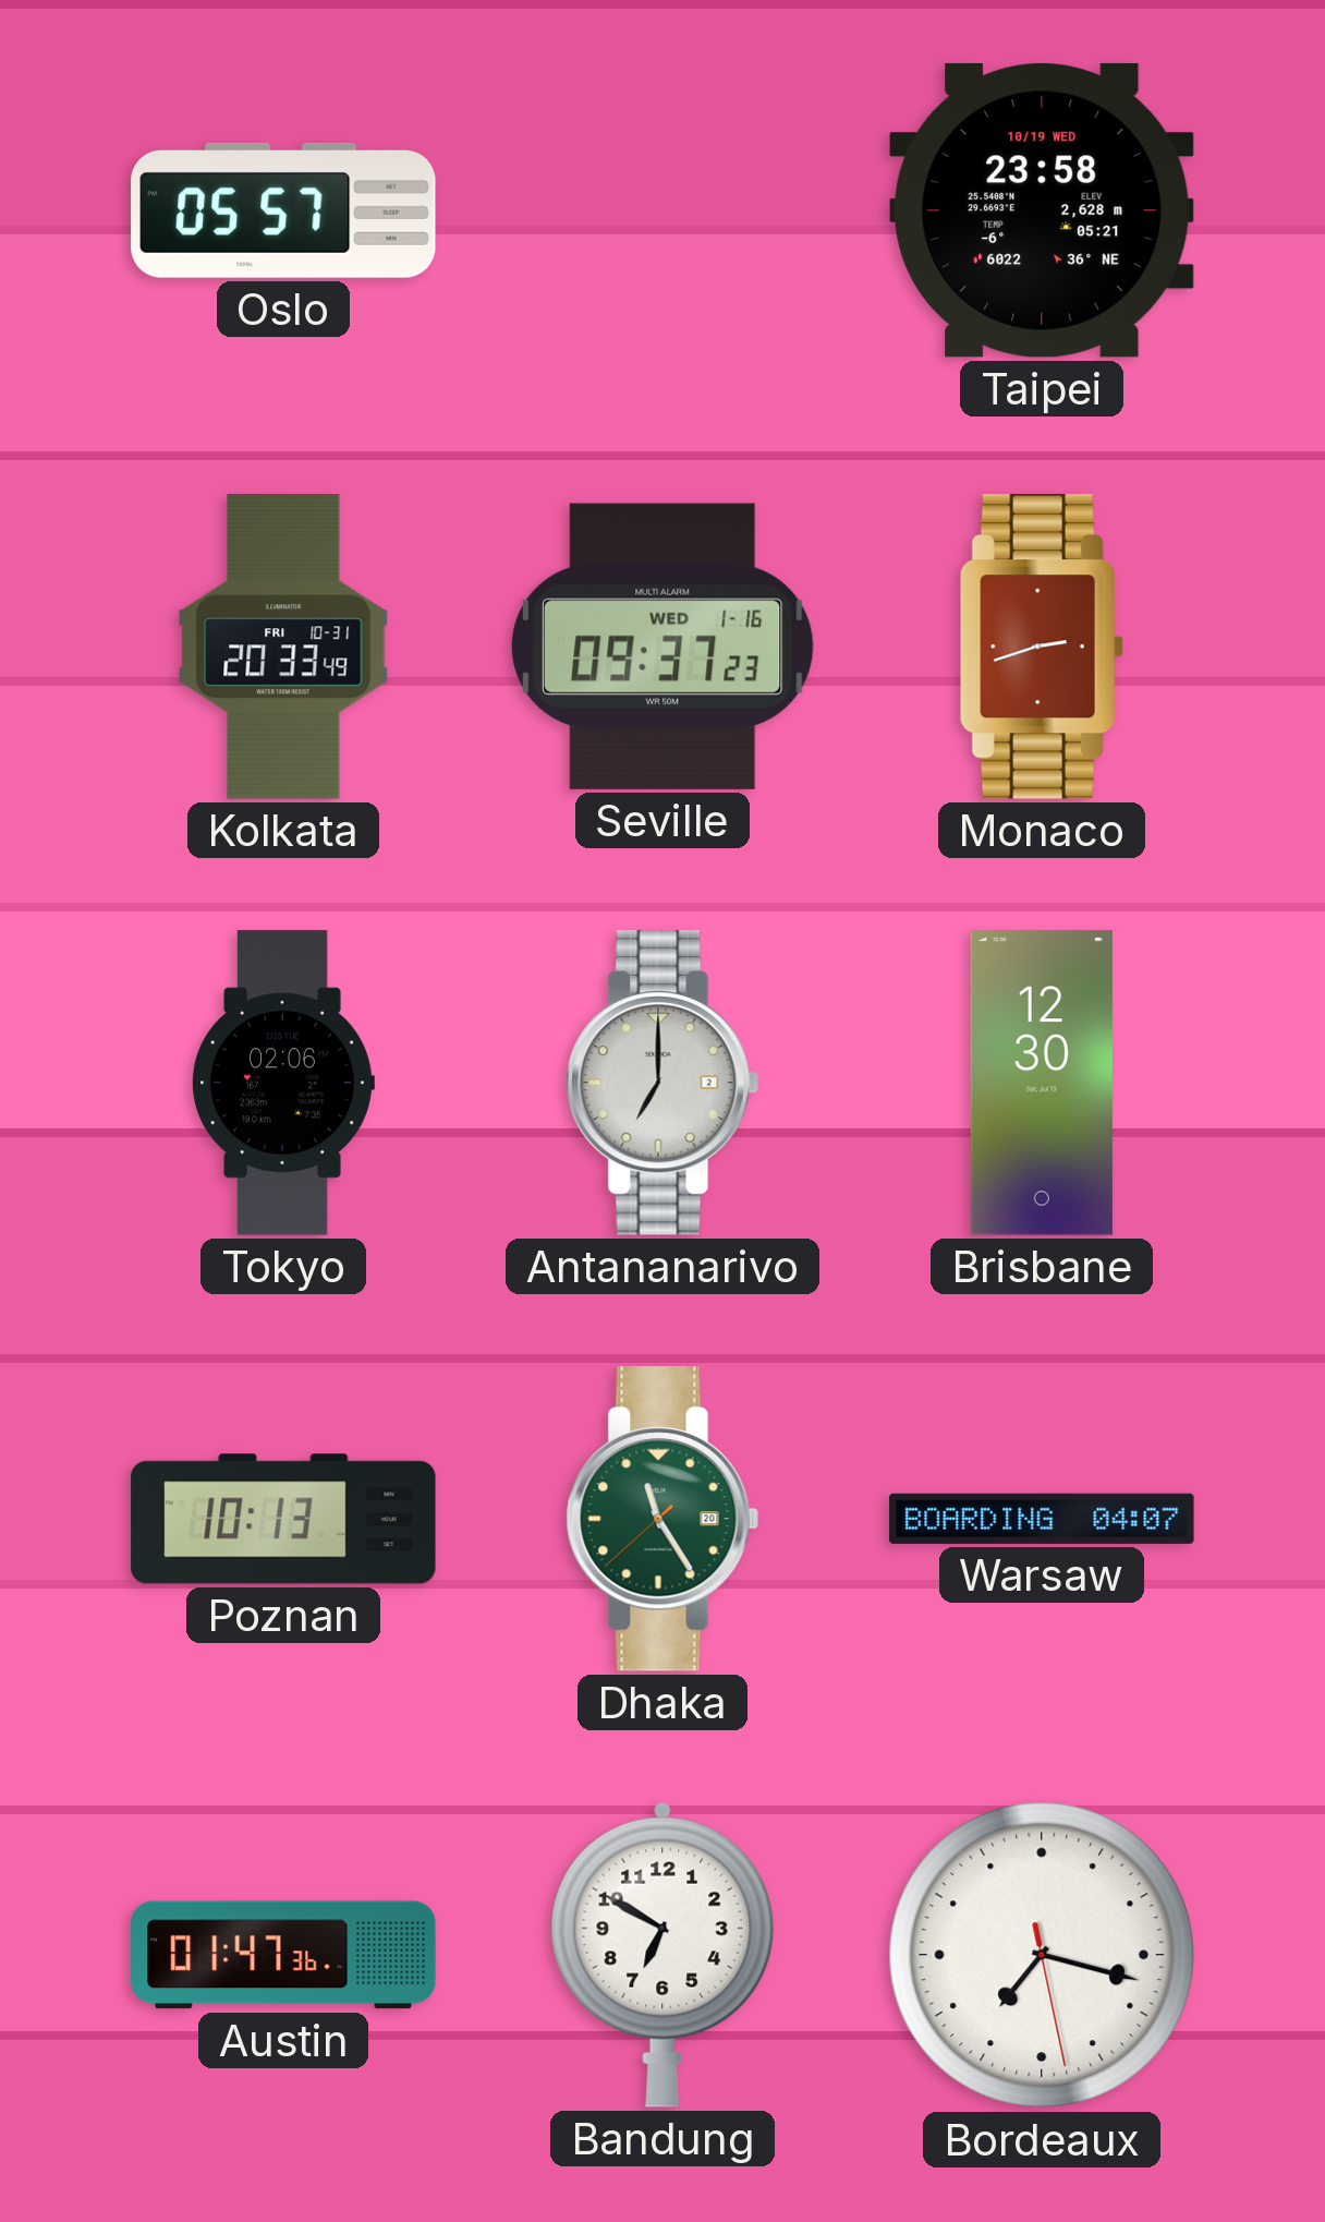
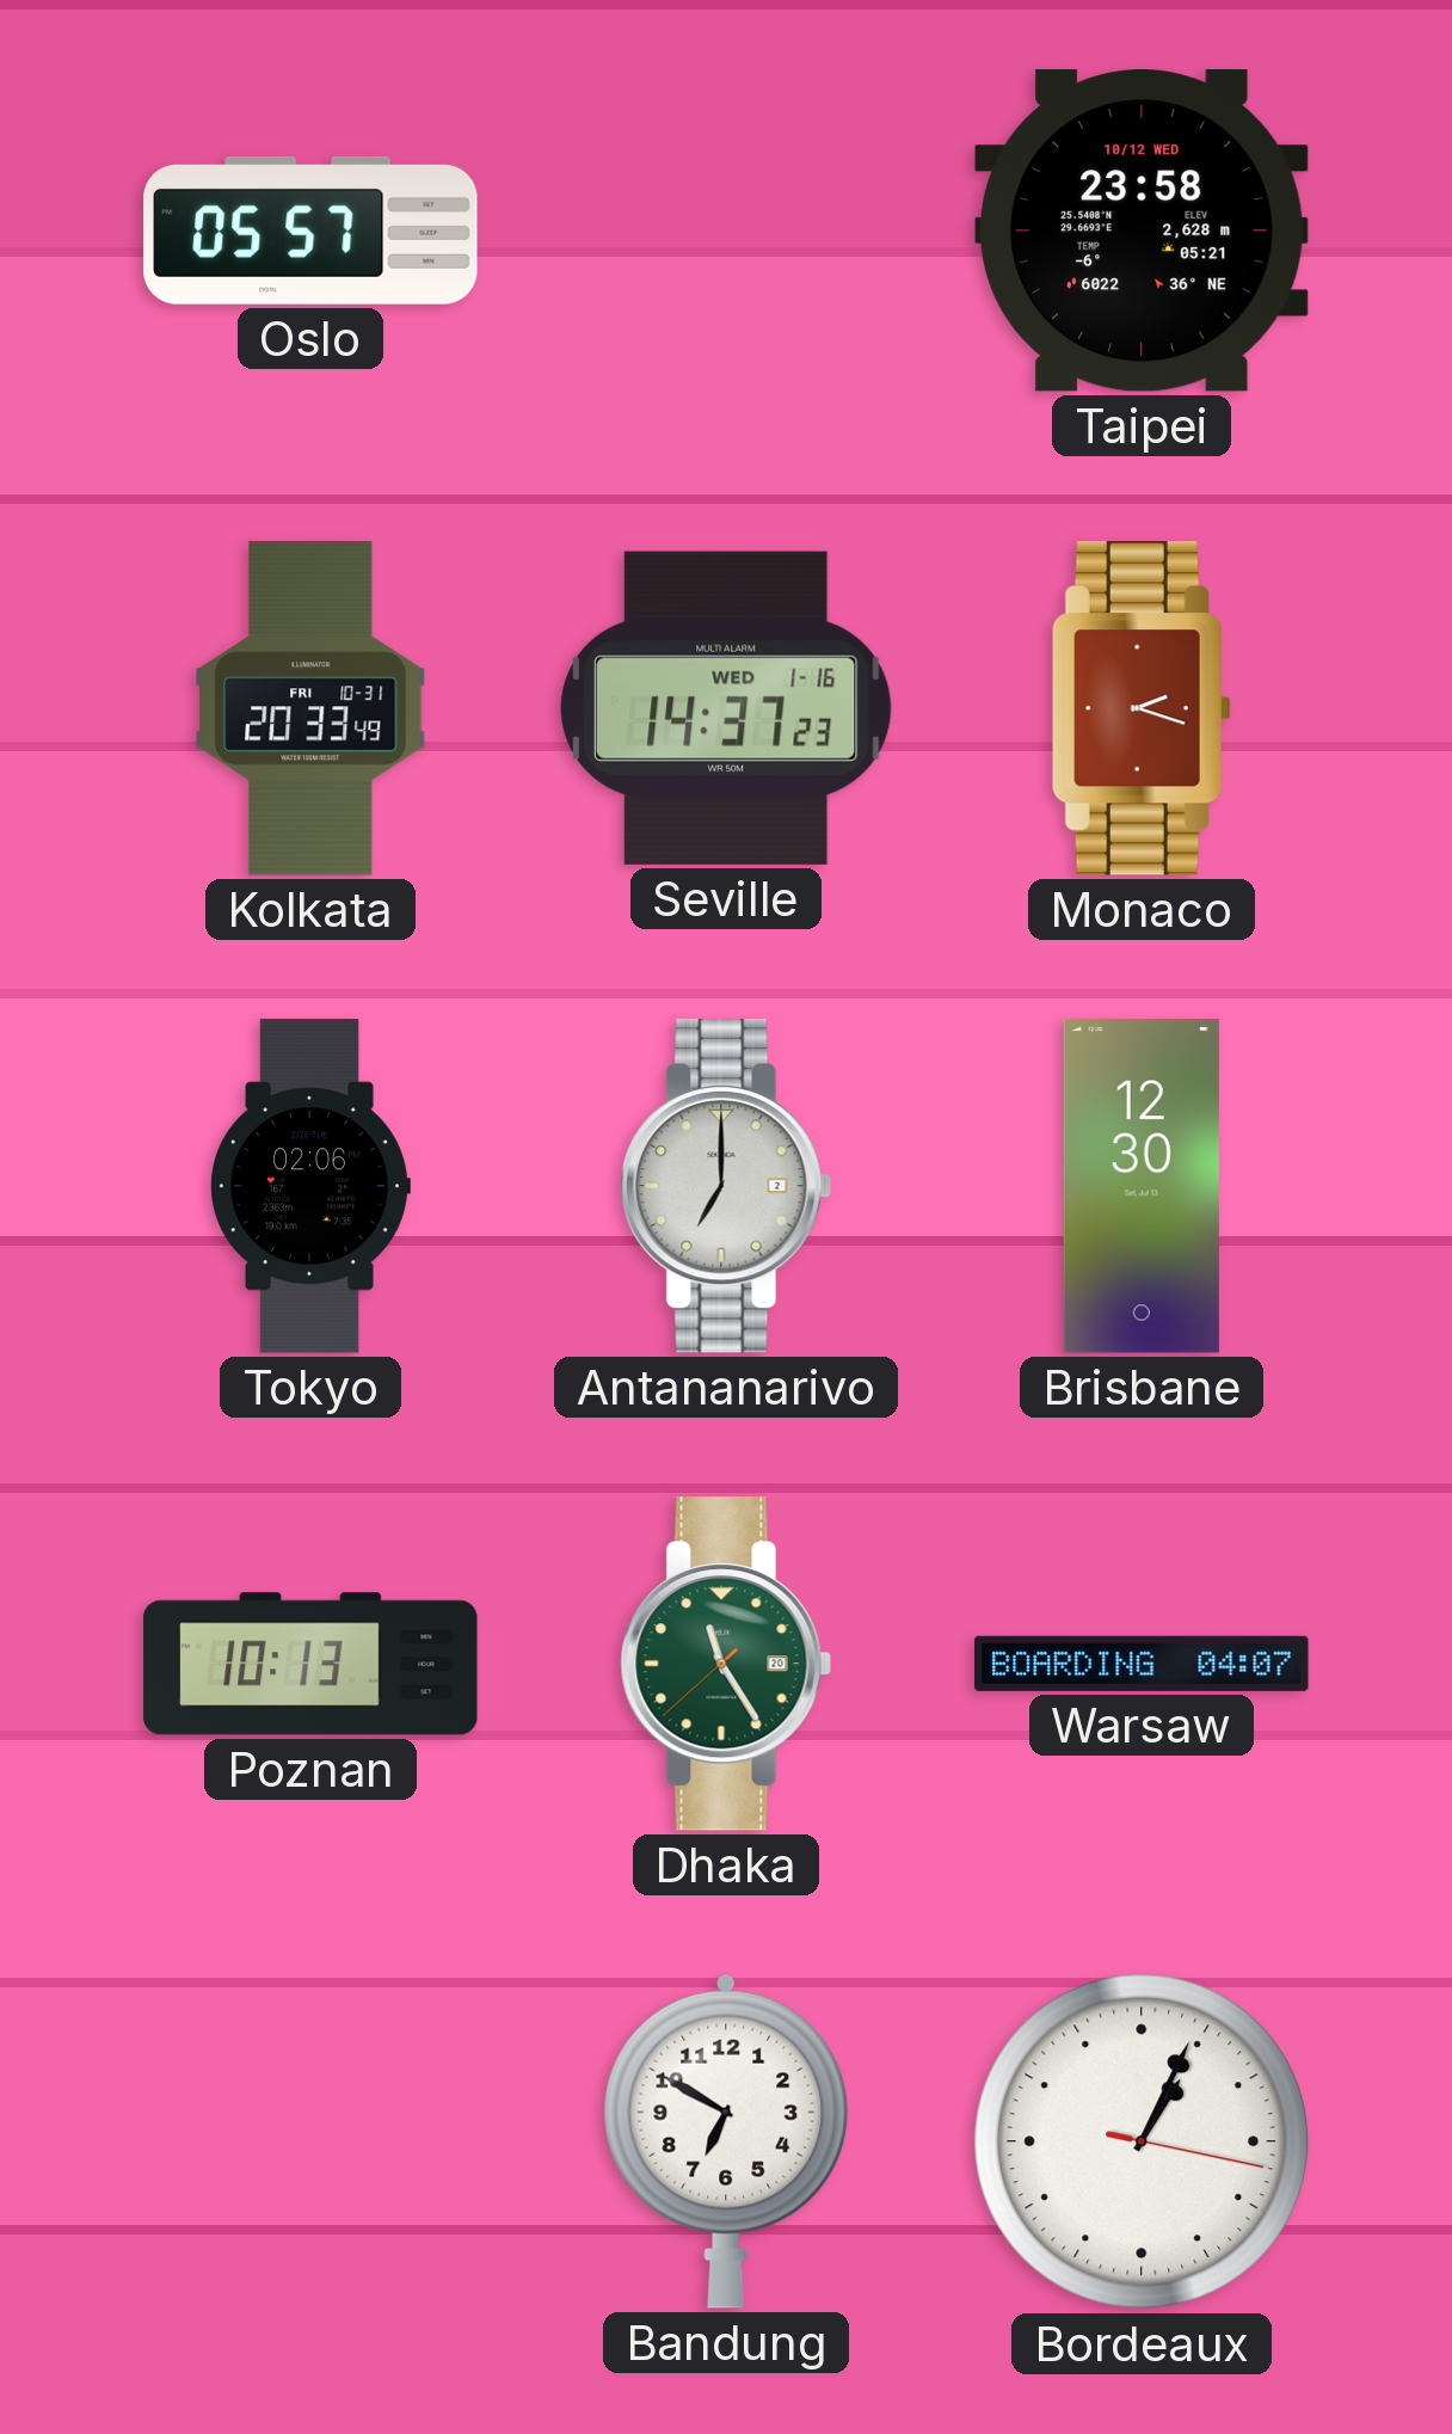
Taipei date: 10/19 WED -> 10/12 WED
Seville: 09:37 -> 14:37
Monaco: 2:42 -> 2:18
Austin: 01:47 -> none
Bordeaux: 7:17 -> 1:04
